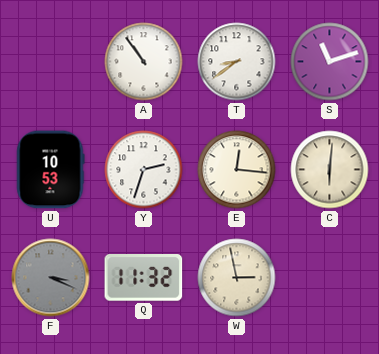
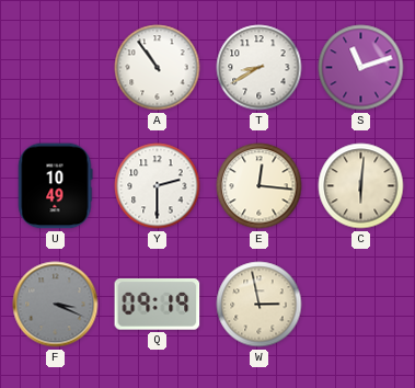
T: 8:39 -> 8:40
U: 10:53 -> 10:49
Y: 2:33 -> 2:30
Q: 11:32 -> 09:19
